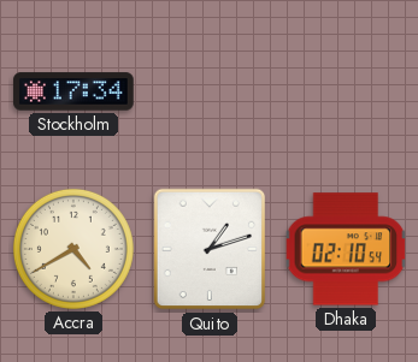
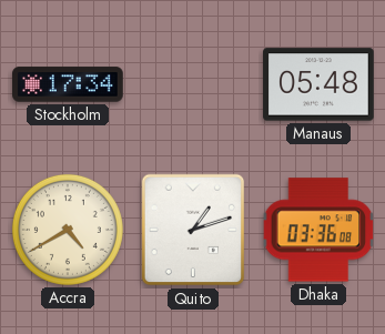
Manaus: none -> 05:48
Dhaka: 02:10 -> 03:36
